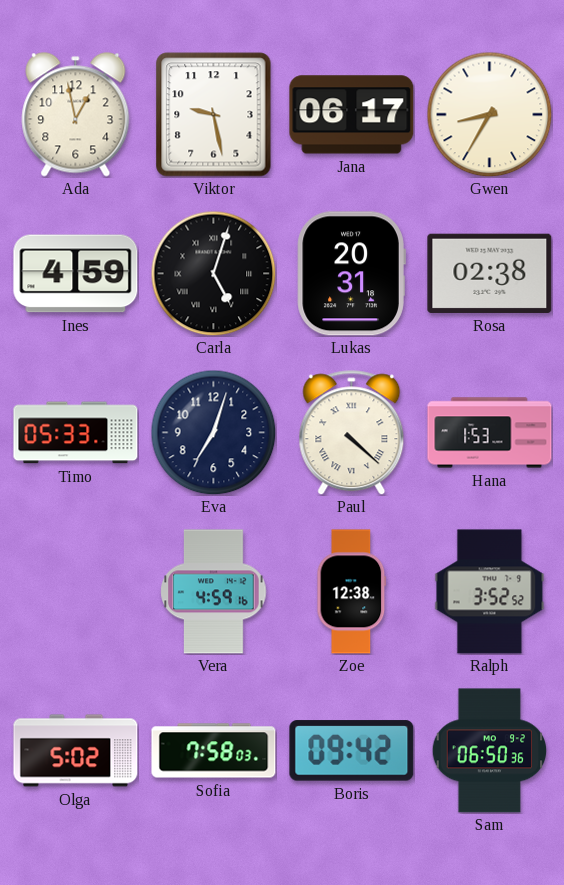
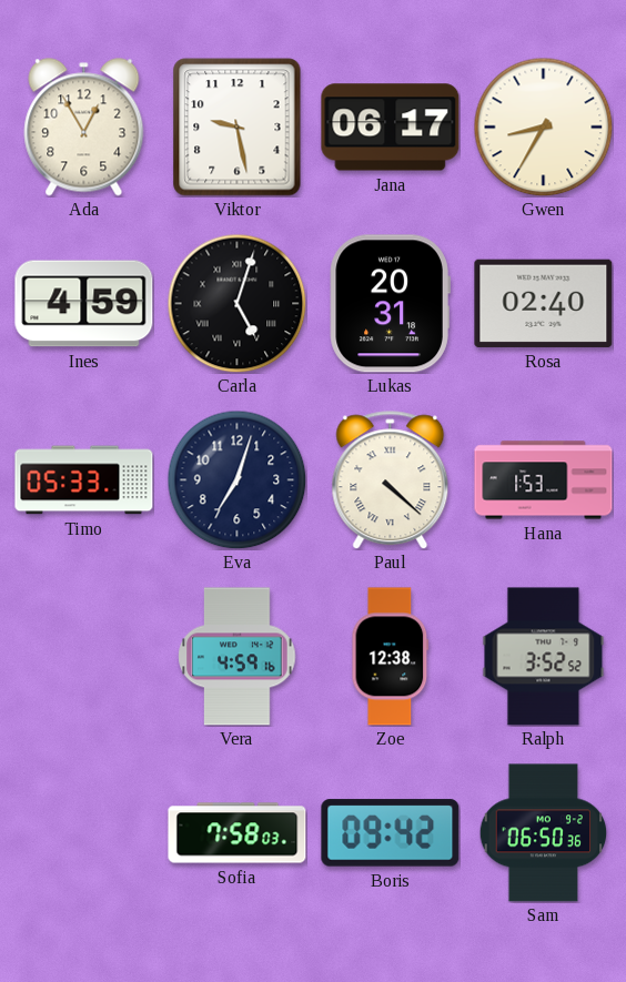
Ada: 12:58 -> 12:55
Rosa: 02:38 -> 02:40
Olga: 5:02 -> none
